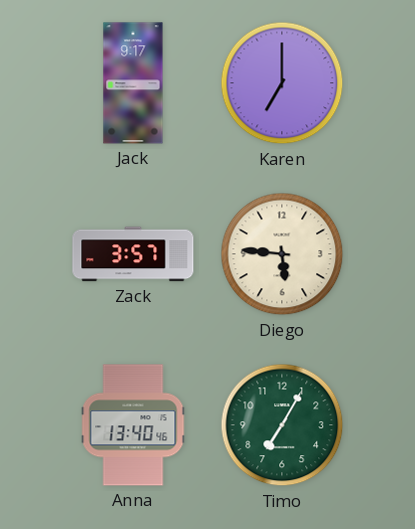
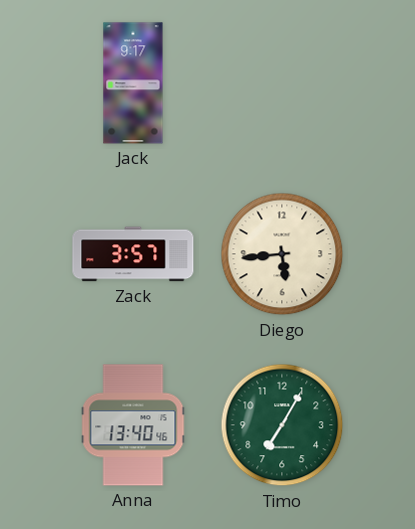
Karen: 7:00 -> none
Diego: 5:46 -> 5:44
